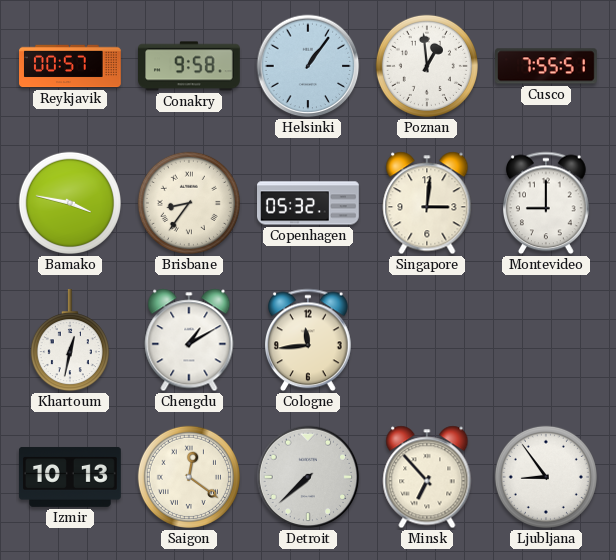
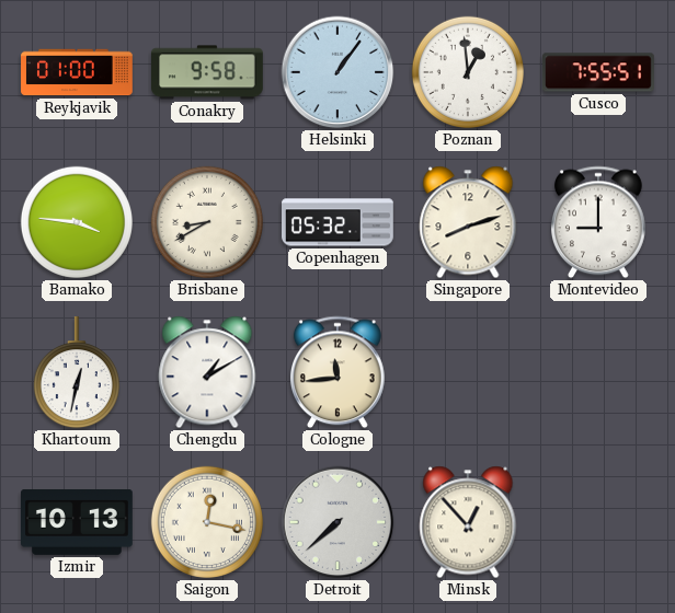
Reykjavik: 00:57 -> 01:00
Bamako: 3:47 -> 3:46
Brisbane: 8:36 -> 8:40
Singapore: 3:01 -> 8:12
Saigon: 12:21 -> 12:17
Minsk: 6:53 -> 12:53
Ljubljana: 8:54 -> none
